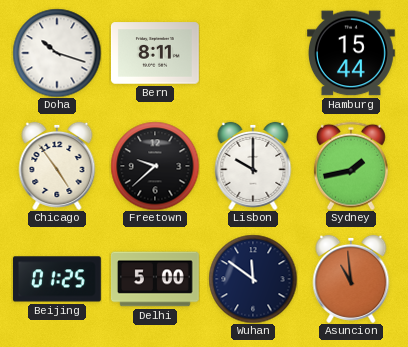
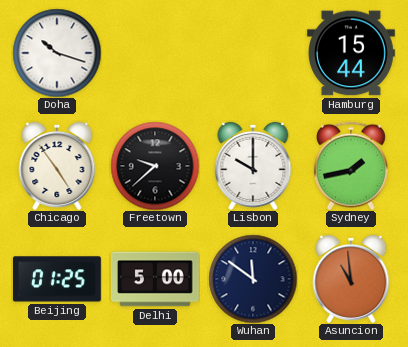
Bern: 8:11 -> none
